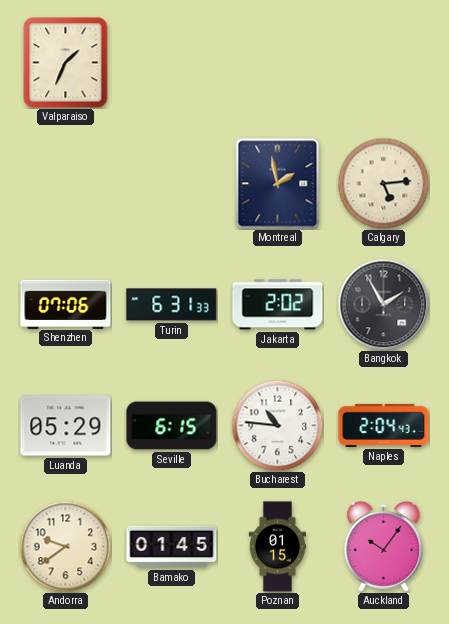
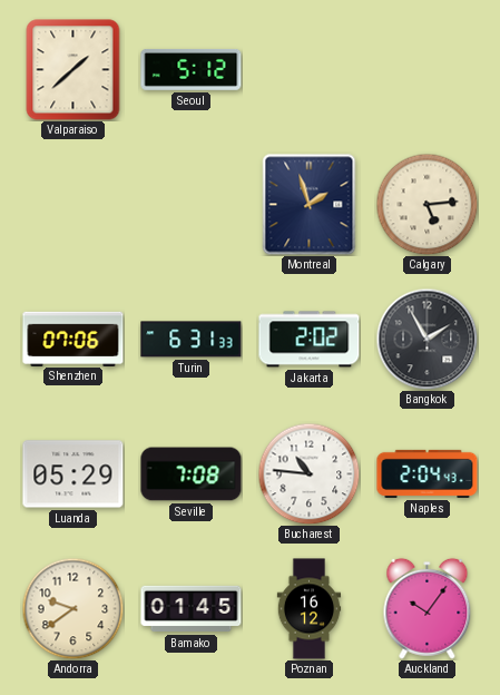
Valparaiso: 1:34 -> 1:38
Seoul: none -> 5:12
Montreal: 1:58 -> 1:57
Seville: 6:15 -> 7:08
Poznan: 01:15 -> 16:12
